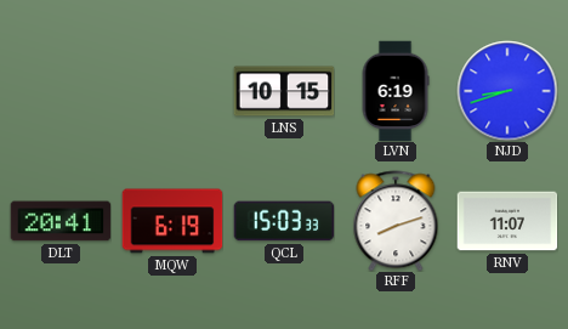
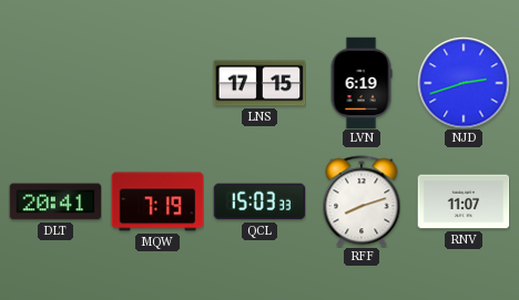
LNS: 10:15 -> 17:15
NJD: 8:42 -> 2:42
MQW: 6:19 -> 7:19
